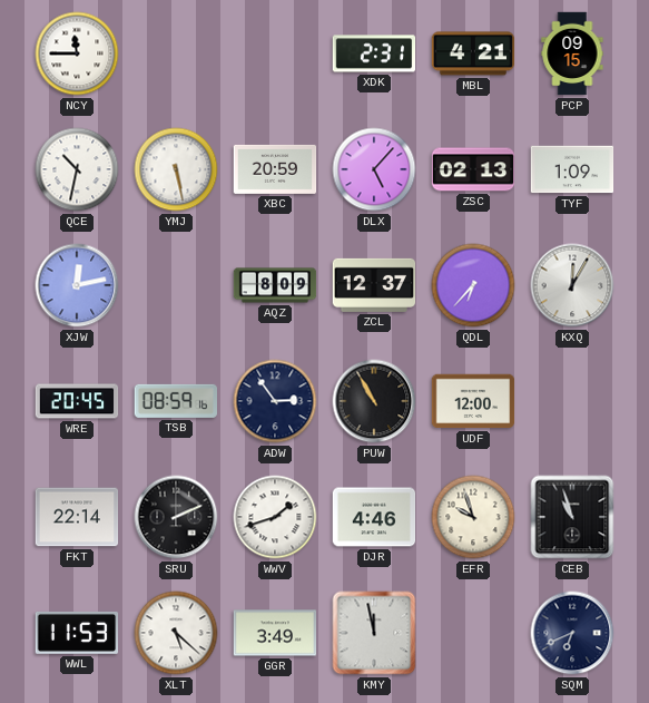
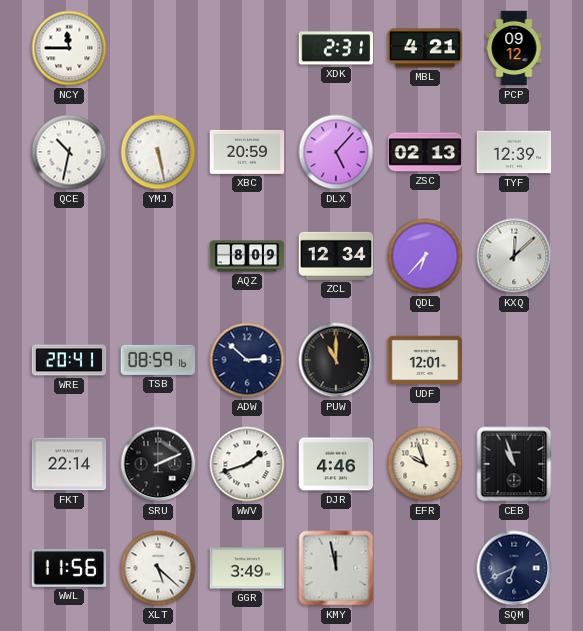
PCP: 09:15 -> 09:12
TYF: 1:09 -> 12:39
XJW: 12:13 -> none
ZCL: 12:37 -> 12:34
KXQ: 12:05 -> 12:08
WRE: 20:45 -> 20:41
ADW: 2:54 -> 2:52
PUW: 10:55 -> 11:00
UDF: 12:00 -> 12:01
WWL: 11:53 -> 11:56
